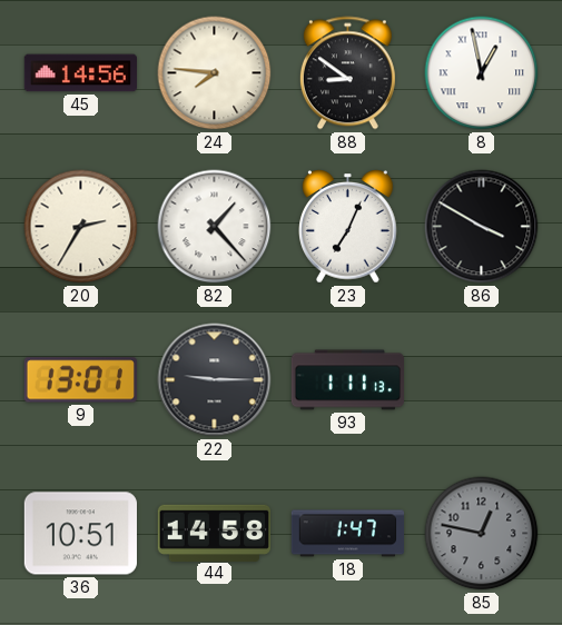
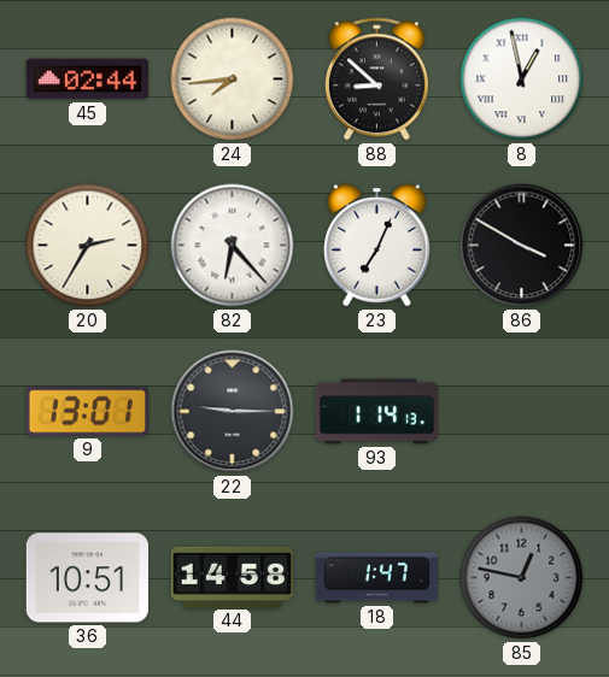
45: 14:56 -> 02:44
24: 7:46 -> 7:44
88: 8:51 -> 8:52
82: 1:23 -> 6:23
93: 1:11 -> 1:14
